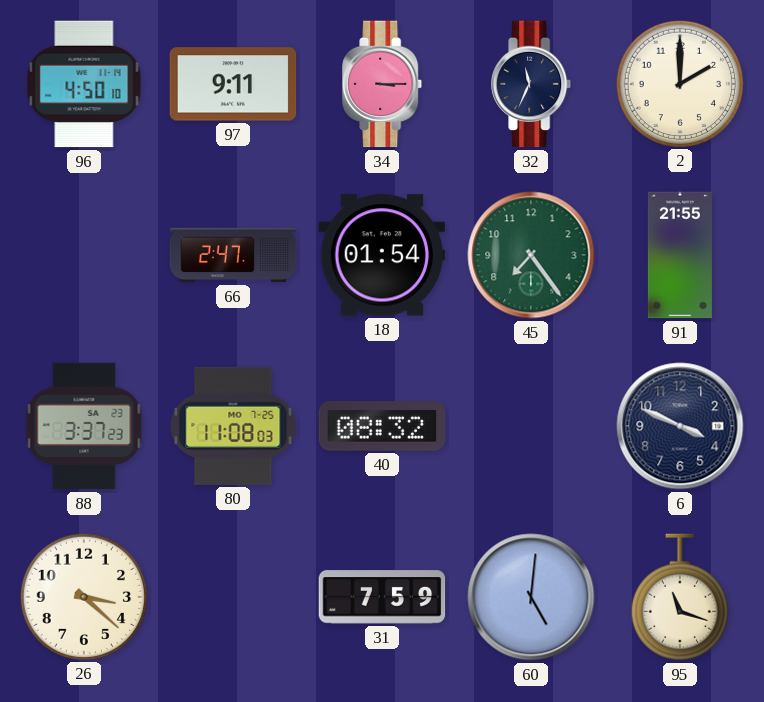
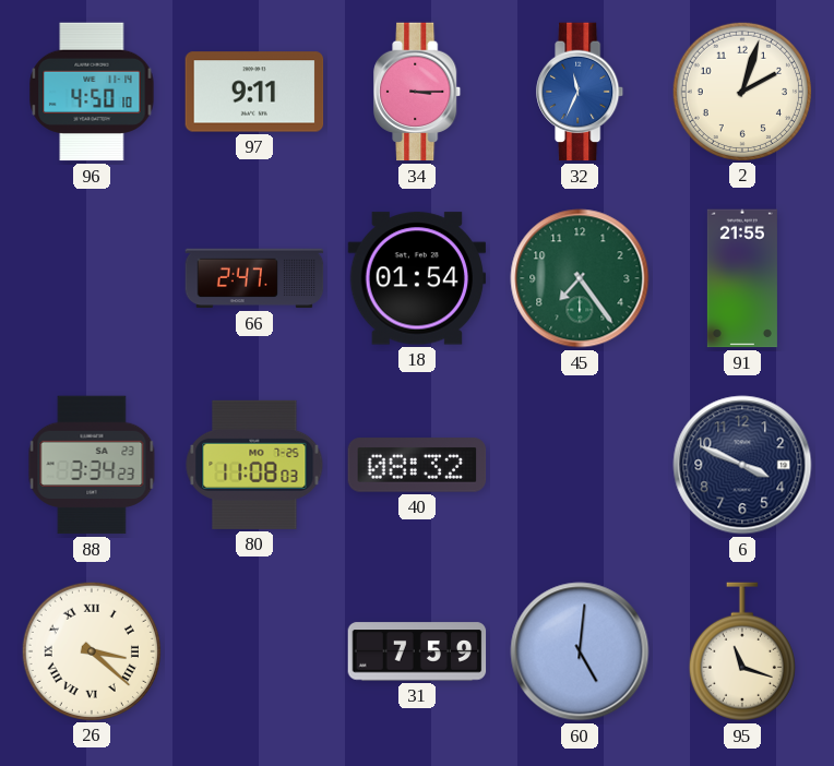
32 dial: navy -> blue
2: 2:00 -> 2:03
88: 3:37 -> 3:34
26 numerals: Arabic -> Roman
